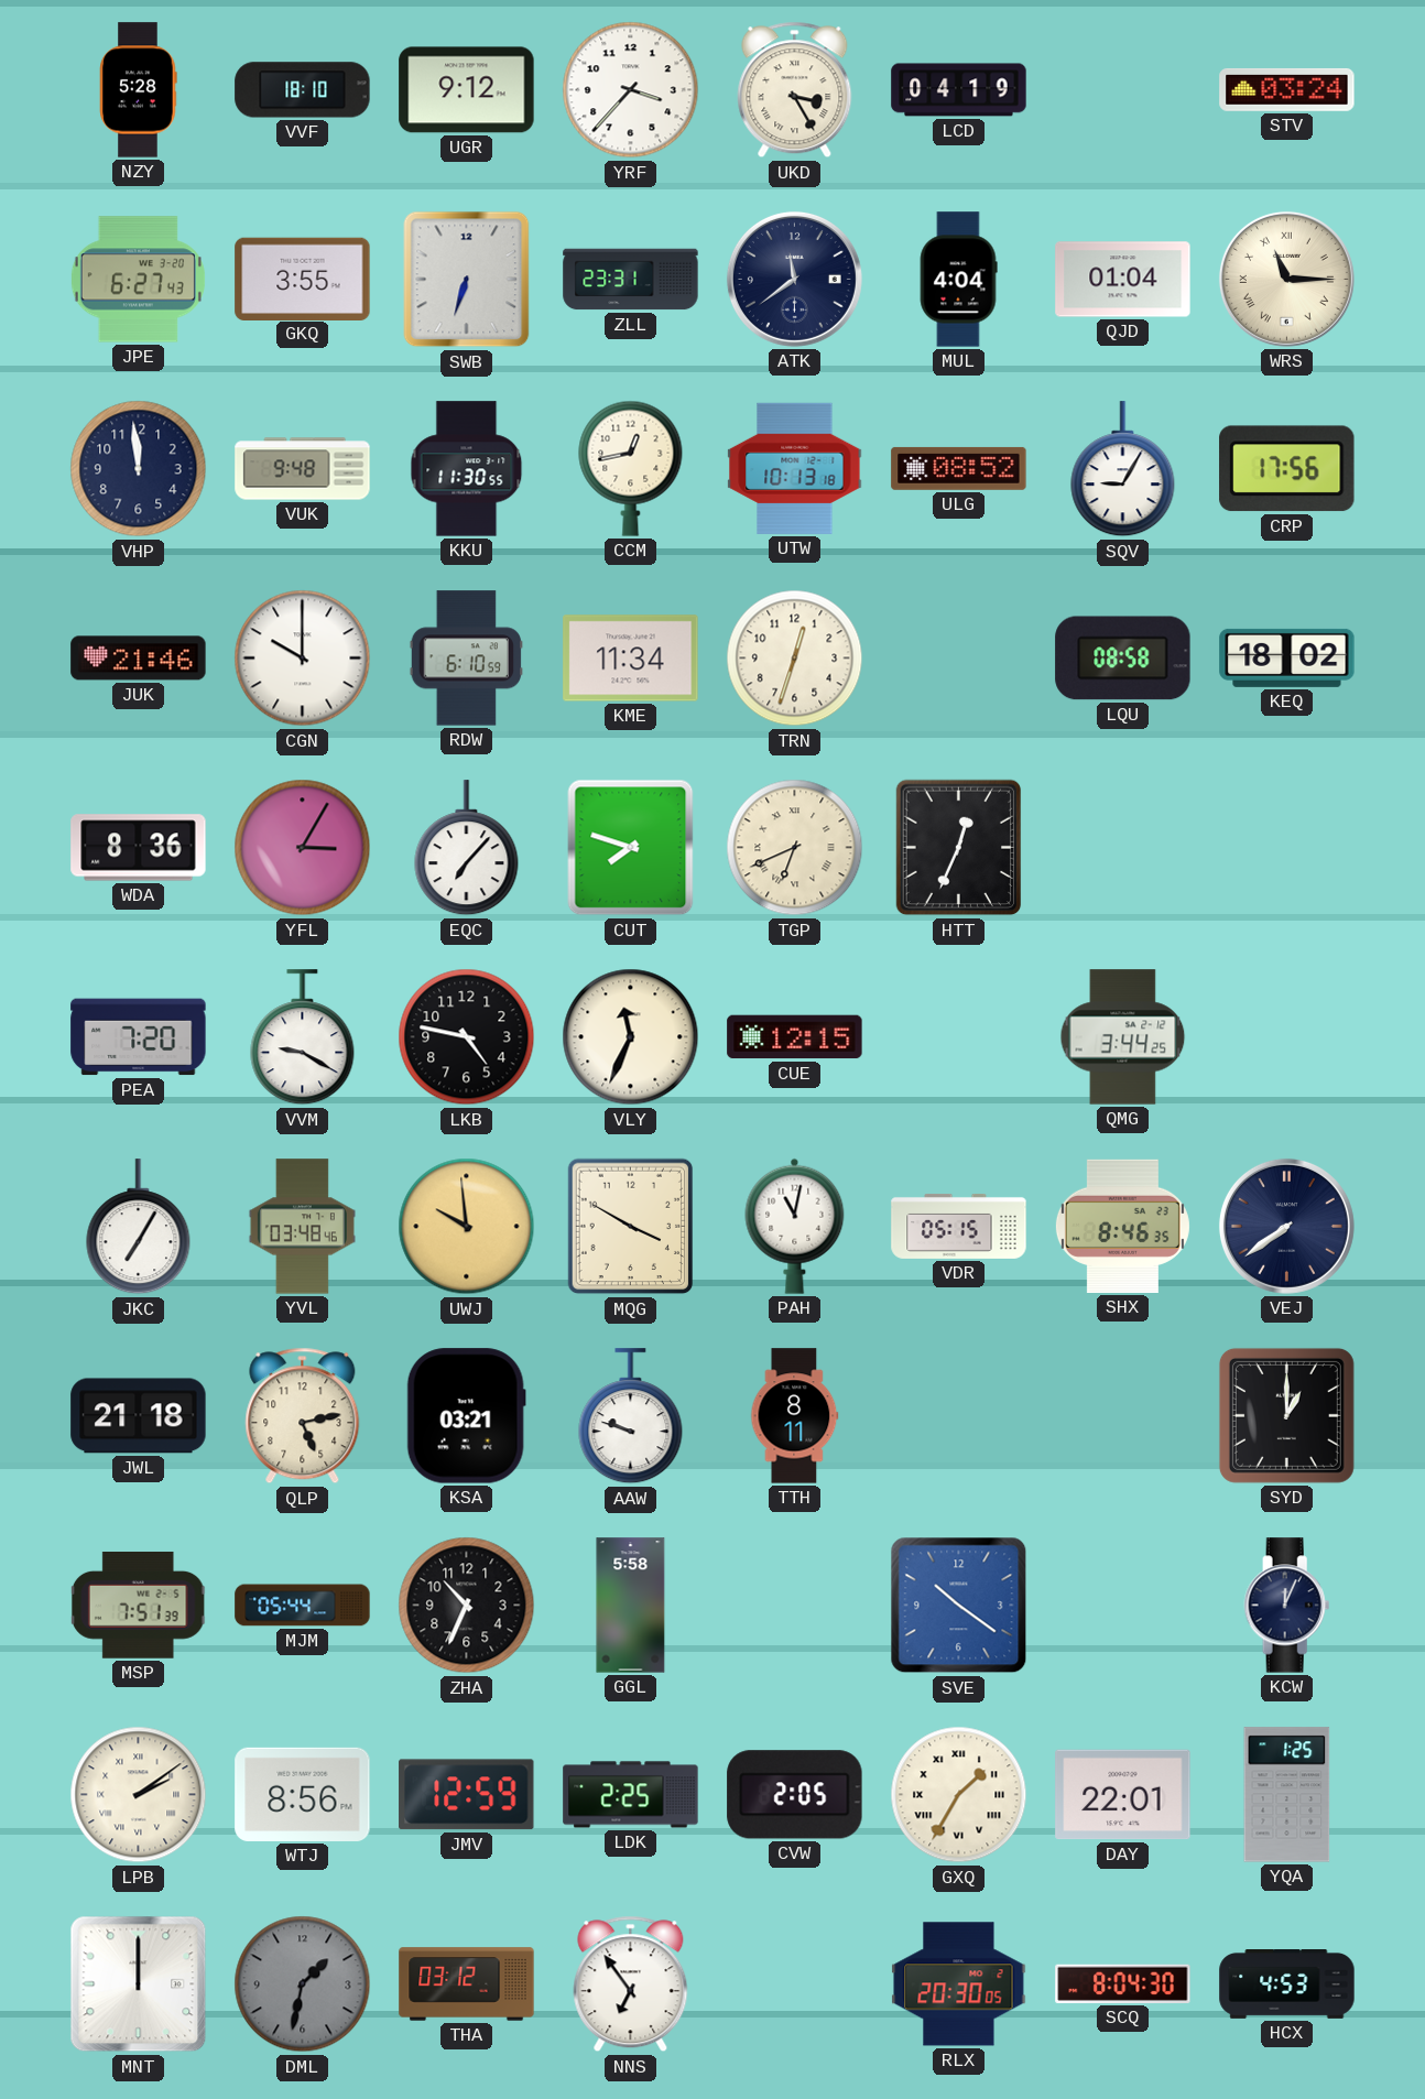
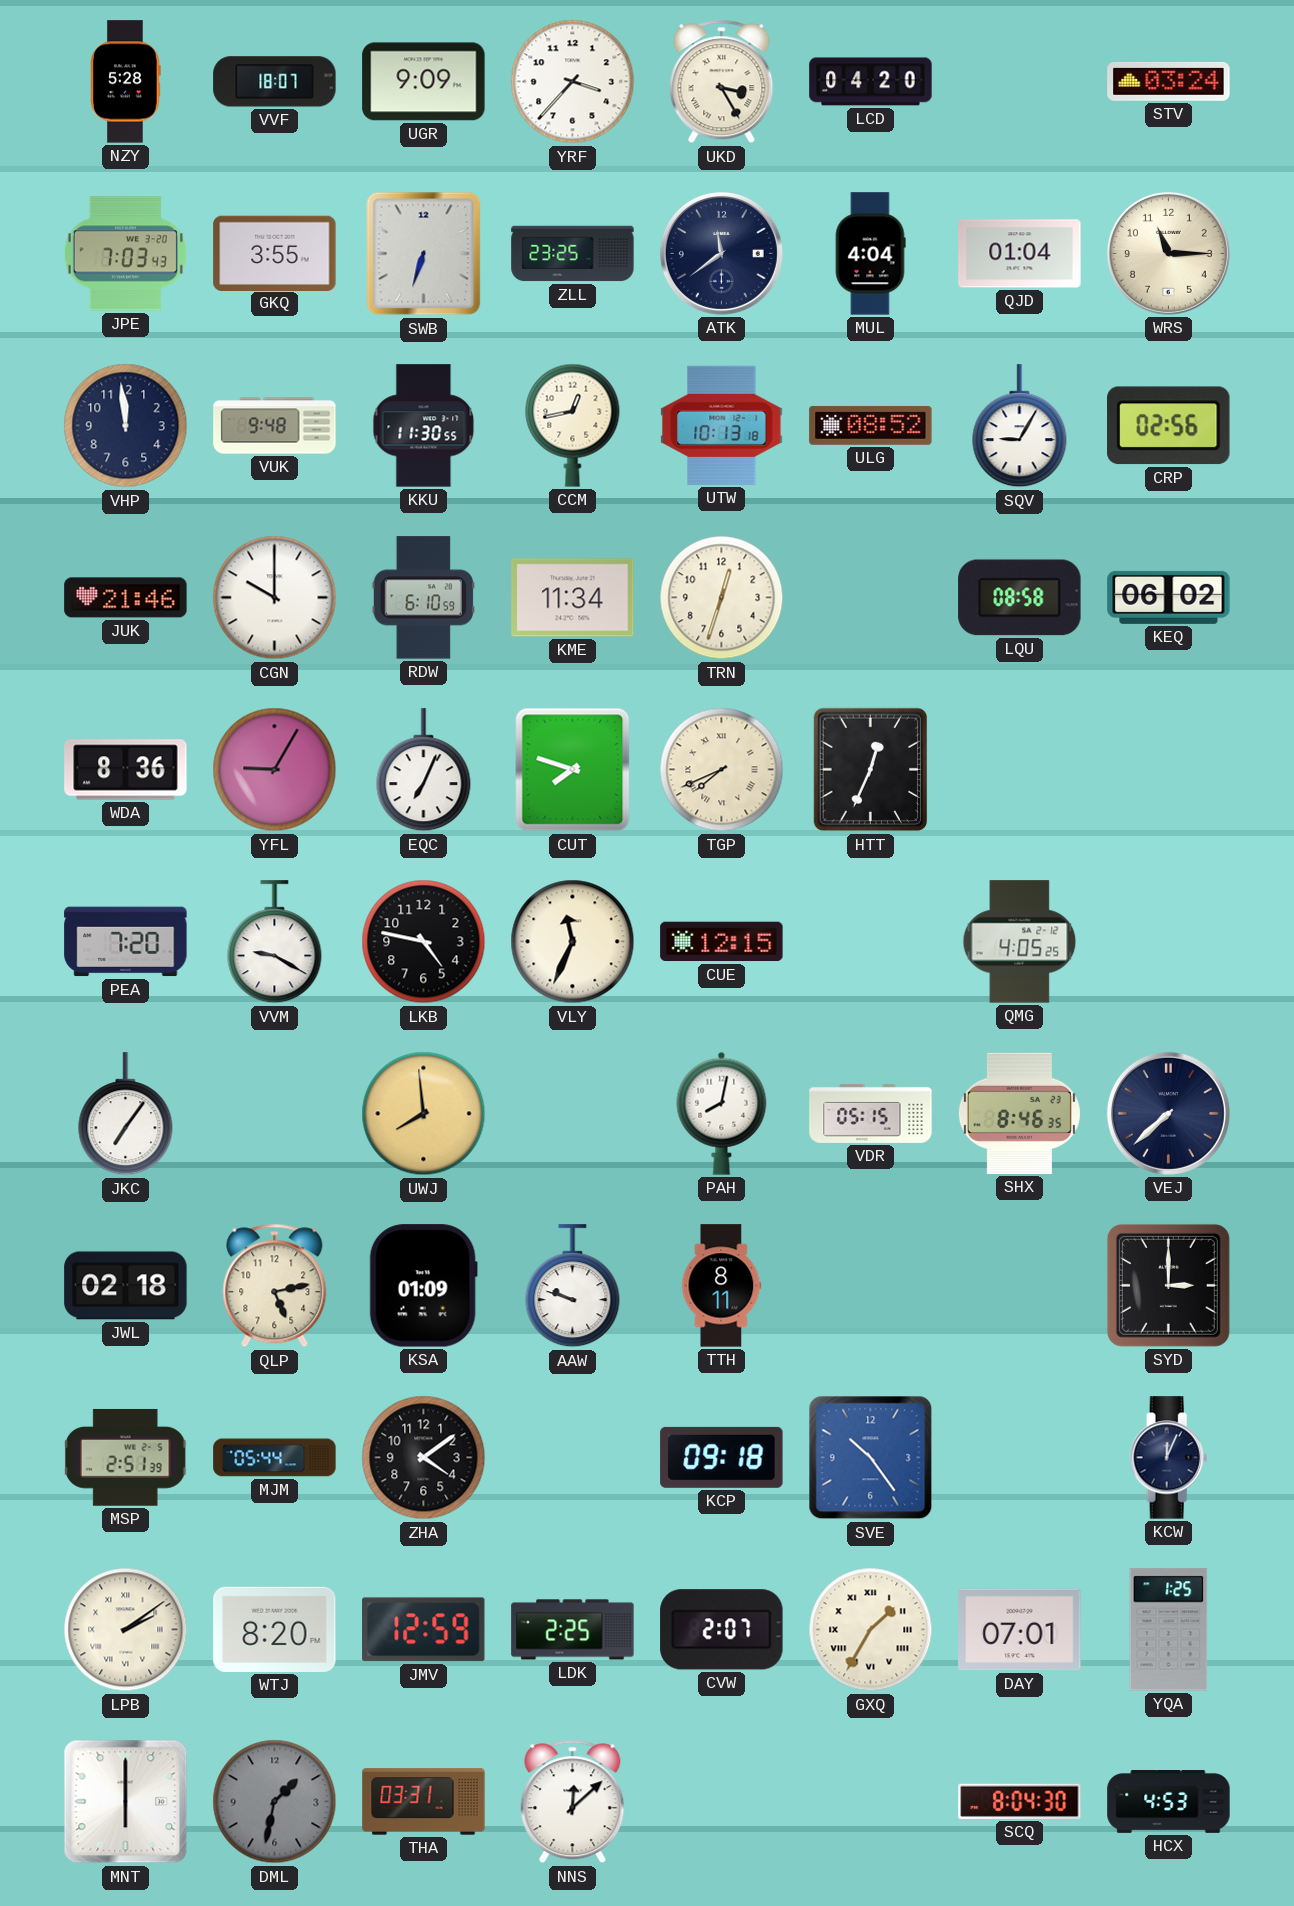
VVF: 18:10 -> 18:07
UGR: 9:12 -> 9:09
LCD: 04:19 -> 04:20
JPE: 6:27 -> 7:03
ZLL: 23:31 -> 23:25
WRS numerals: Roman -> Arabic
CRP: 17:56 -> 02:56
KEQ: 18:02 -> 06:02
YFL: 3:05 -> 9:05
EQC: 7:07 -> 7:04
TGP: 6:41 -> 7:41
QMG: 3:44 -> 4:05
JKC: 7:05 -> 7:06
YVL: 03:48 -> none
UWJ: 9:59 -> 7:59
MQG: 3:50 -> none
PAH: 11:02 -> 8:02
VEJ: 7:39 -> 7:38
JWL: 21:18 -> 02:18
KSA: 03:21 -> 01:09
SYD: 1:00 -> 3:00
MSP: 7:51 -> 2:51
ZHA: 10:34 -> 4:09
GGL: 5:58 -> none
KCP: none -> 09:18
SVE: 10:21 -> 10:24
WTJ: 8:56 -> 8:20
CVW: 2:05 -> 2:07
DAY: 22:01 -> 07:01
MNT: 12:00 -> 6:00
THA: 03:12 -> 03:31
NNS: 6:54 -> 12:08
RLX: 20:30 -> none
